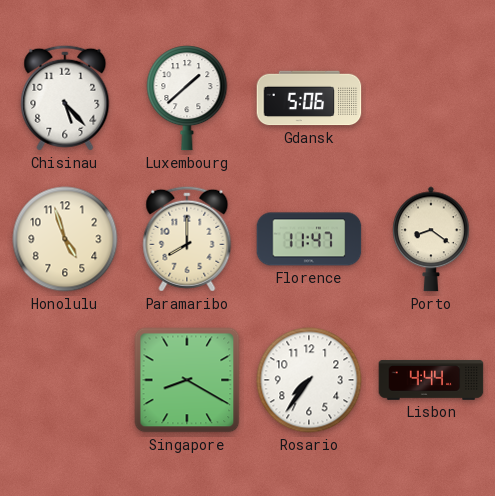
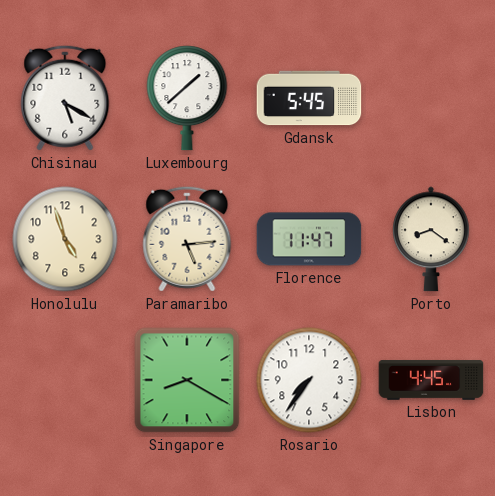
Chisinau: 5:23 -> 5:20
Gdansk: 5:06 -> 5:45
Paramaribo: 8:00 -> 5:14
Lisbon: 4:44 -> 4:45
